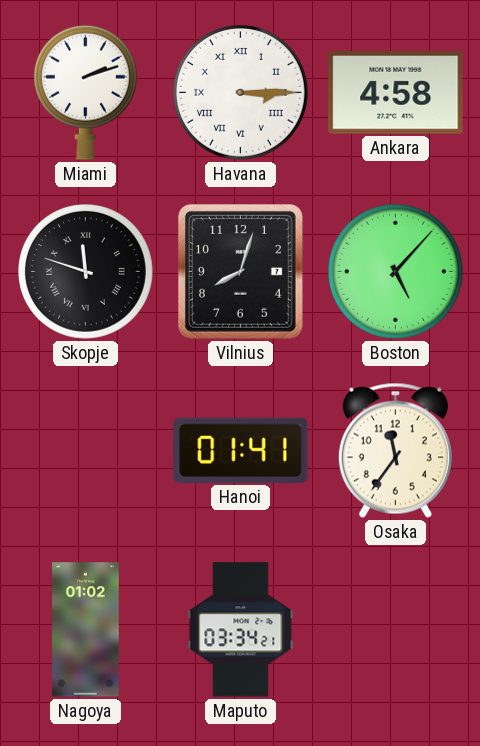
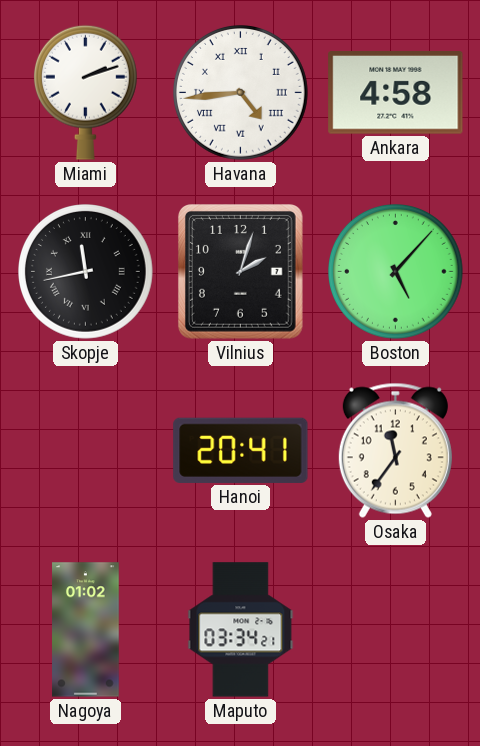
Havana: 3:15 -> 4:44
Skopje: 11:48 -> 11:43
Vilnius: 8:03 -> 2:03
Hanoi: 01:41 -> 20:41
